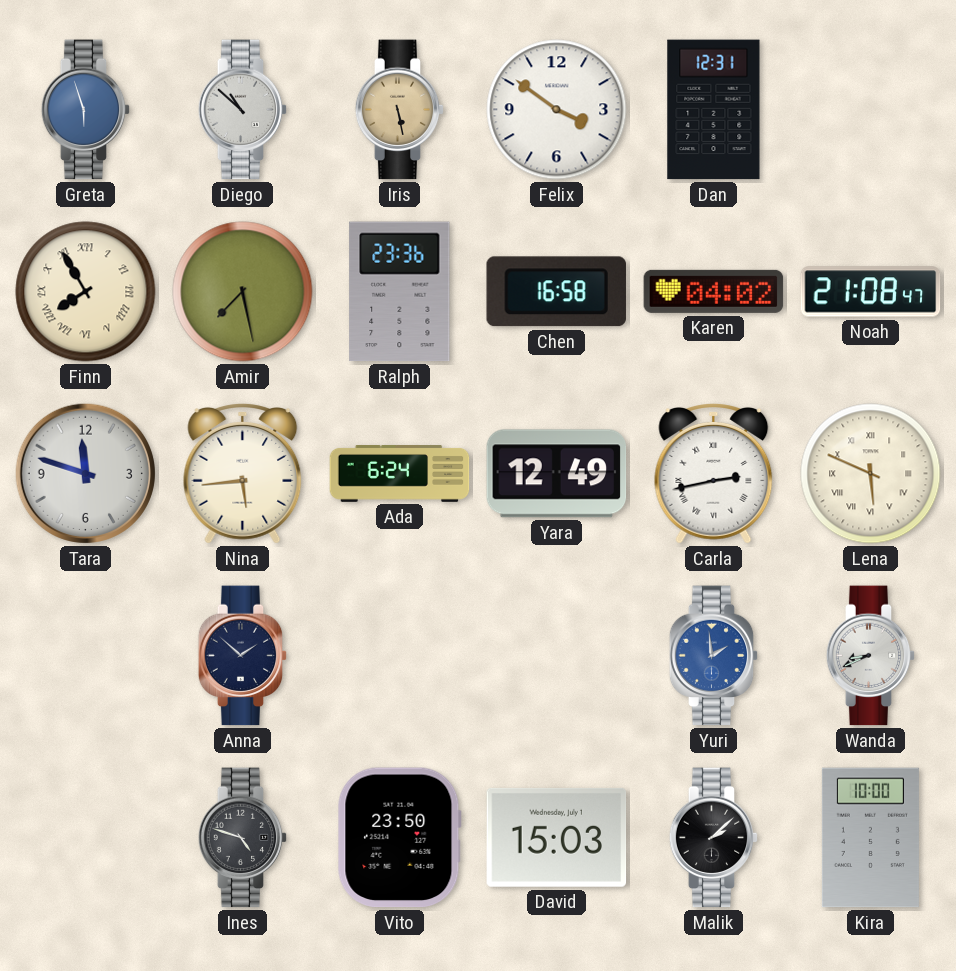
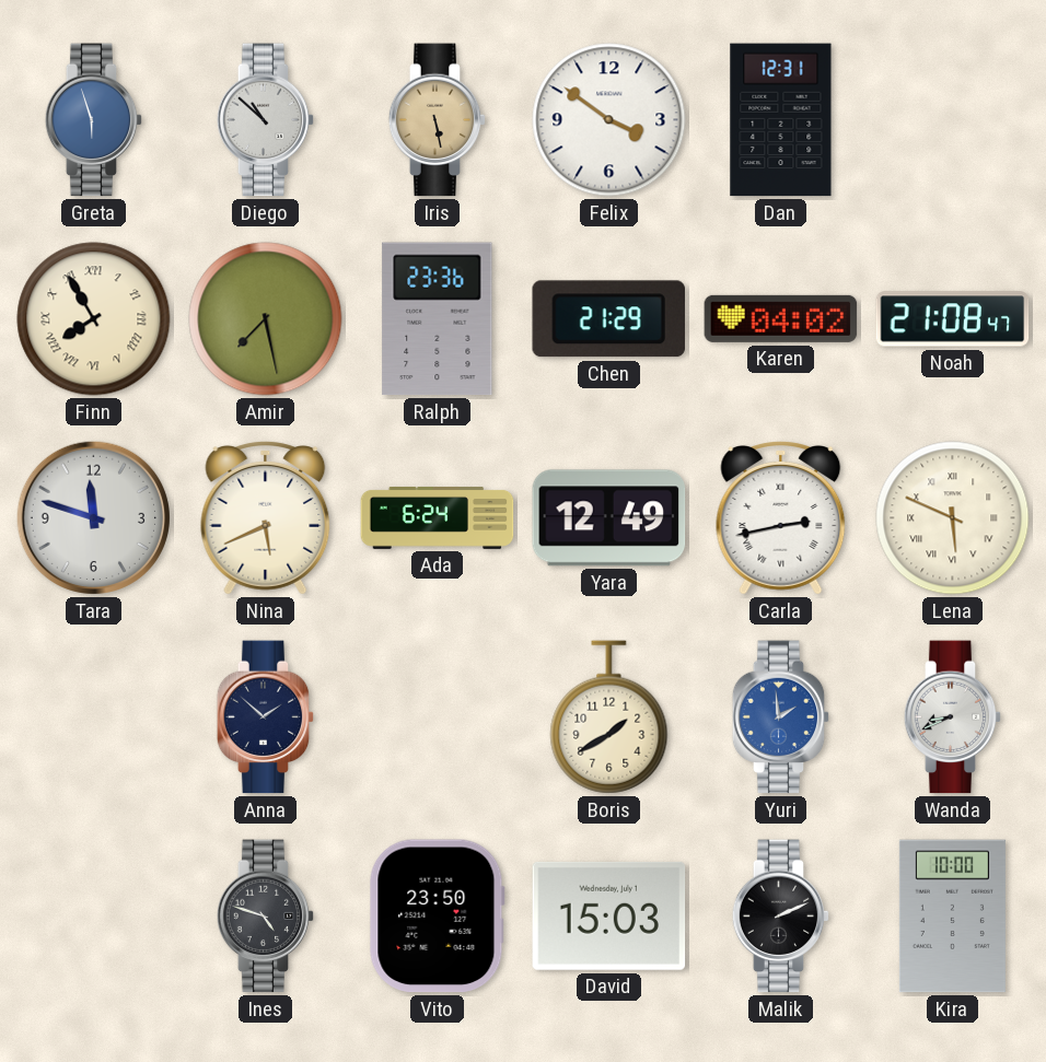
Chen: 16:58 -> 21:29
Nina: 5:44 -> 5:41
Boris: none -> 1:40
Malik: 2:08 -> 2:11
